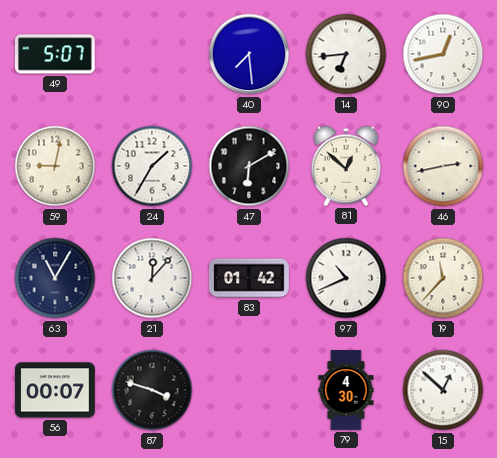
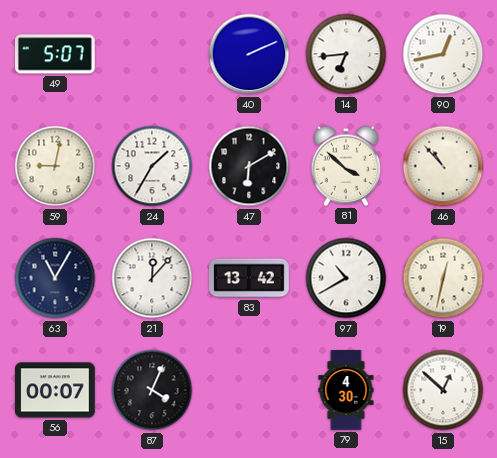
40: 7:29 -> 2:11
81: 12:52 -> 3:52
46: 2:43 -> 10:53
83: 01:42 -> 13:42
97: 10:41 -> 10:40
19: 11:37 -> 12:32
87: 3:48 -> 4:04
